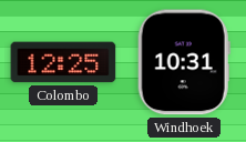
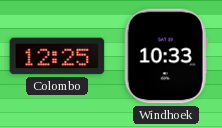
Windhoek: 10:31 -> 10:33
